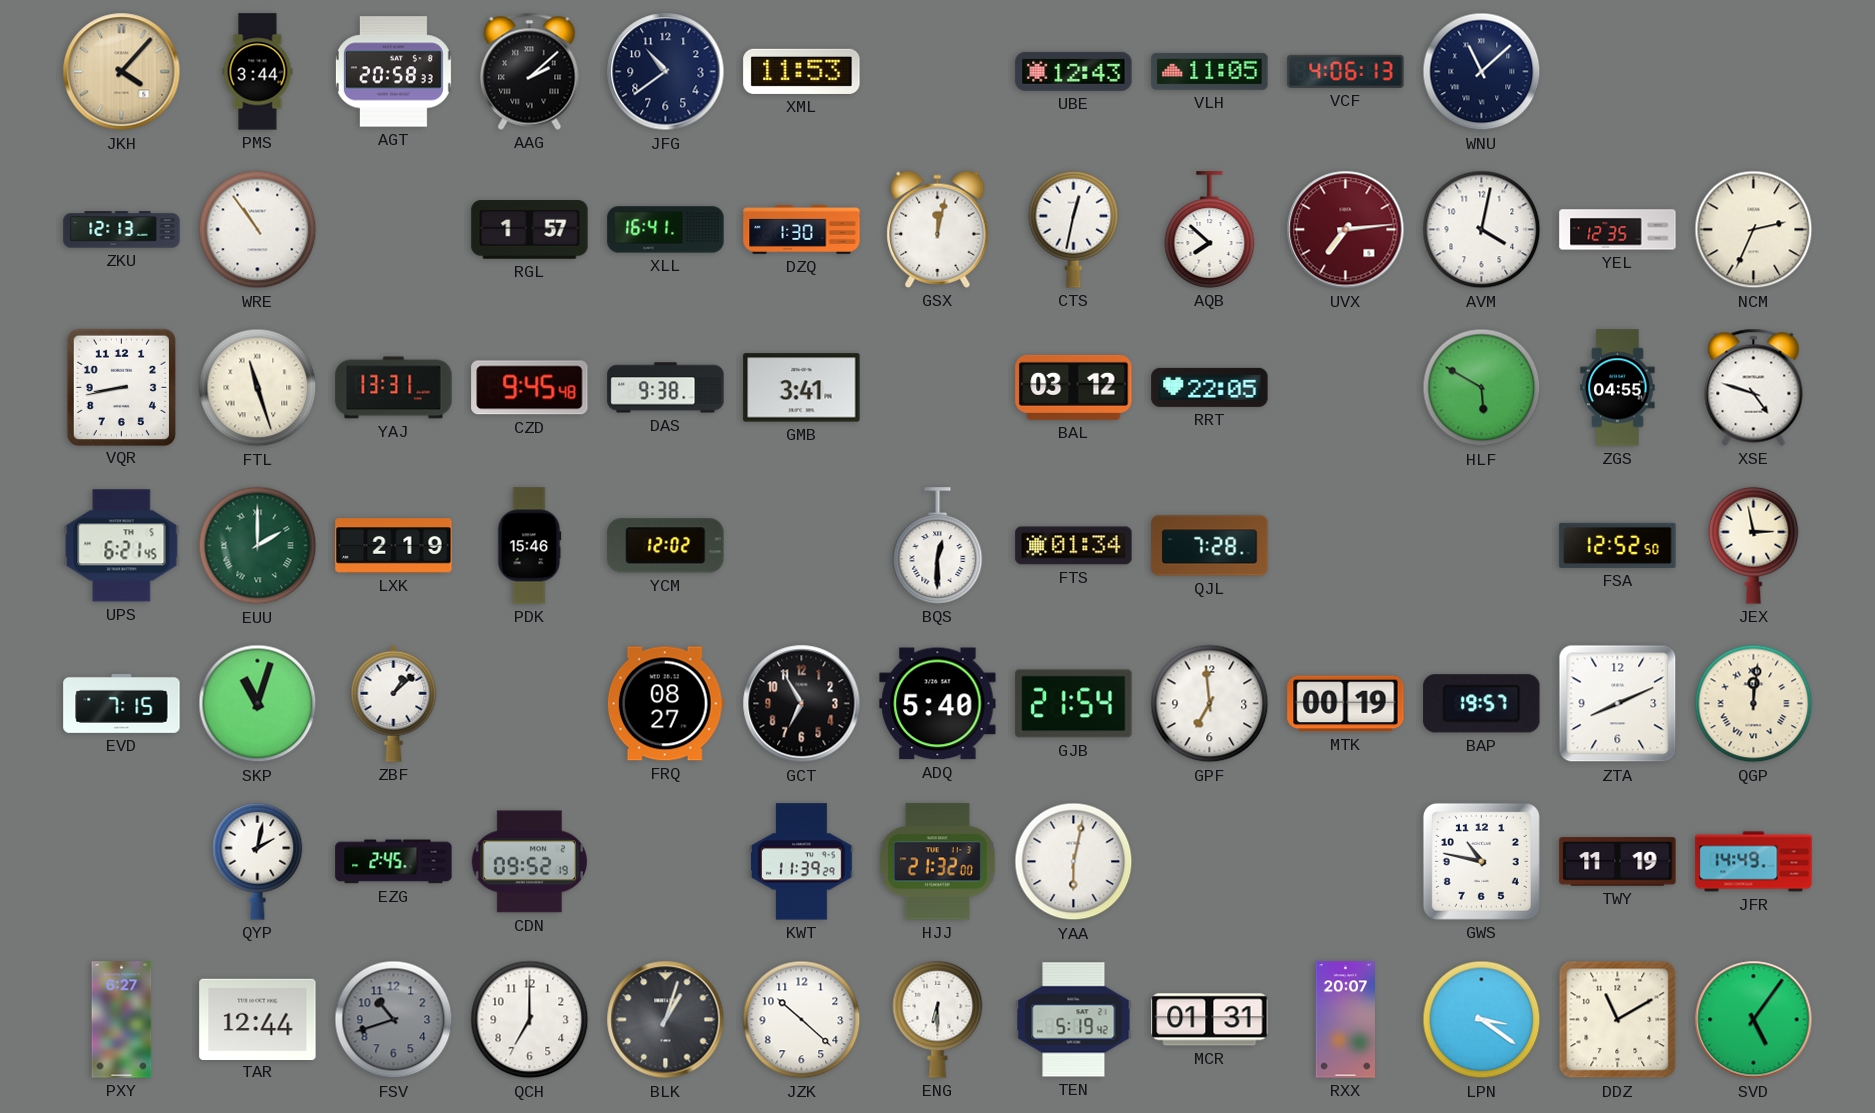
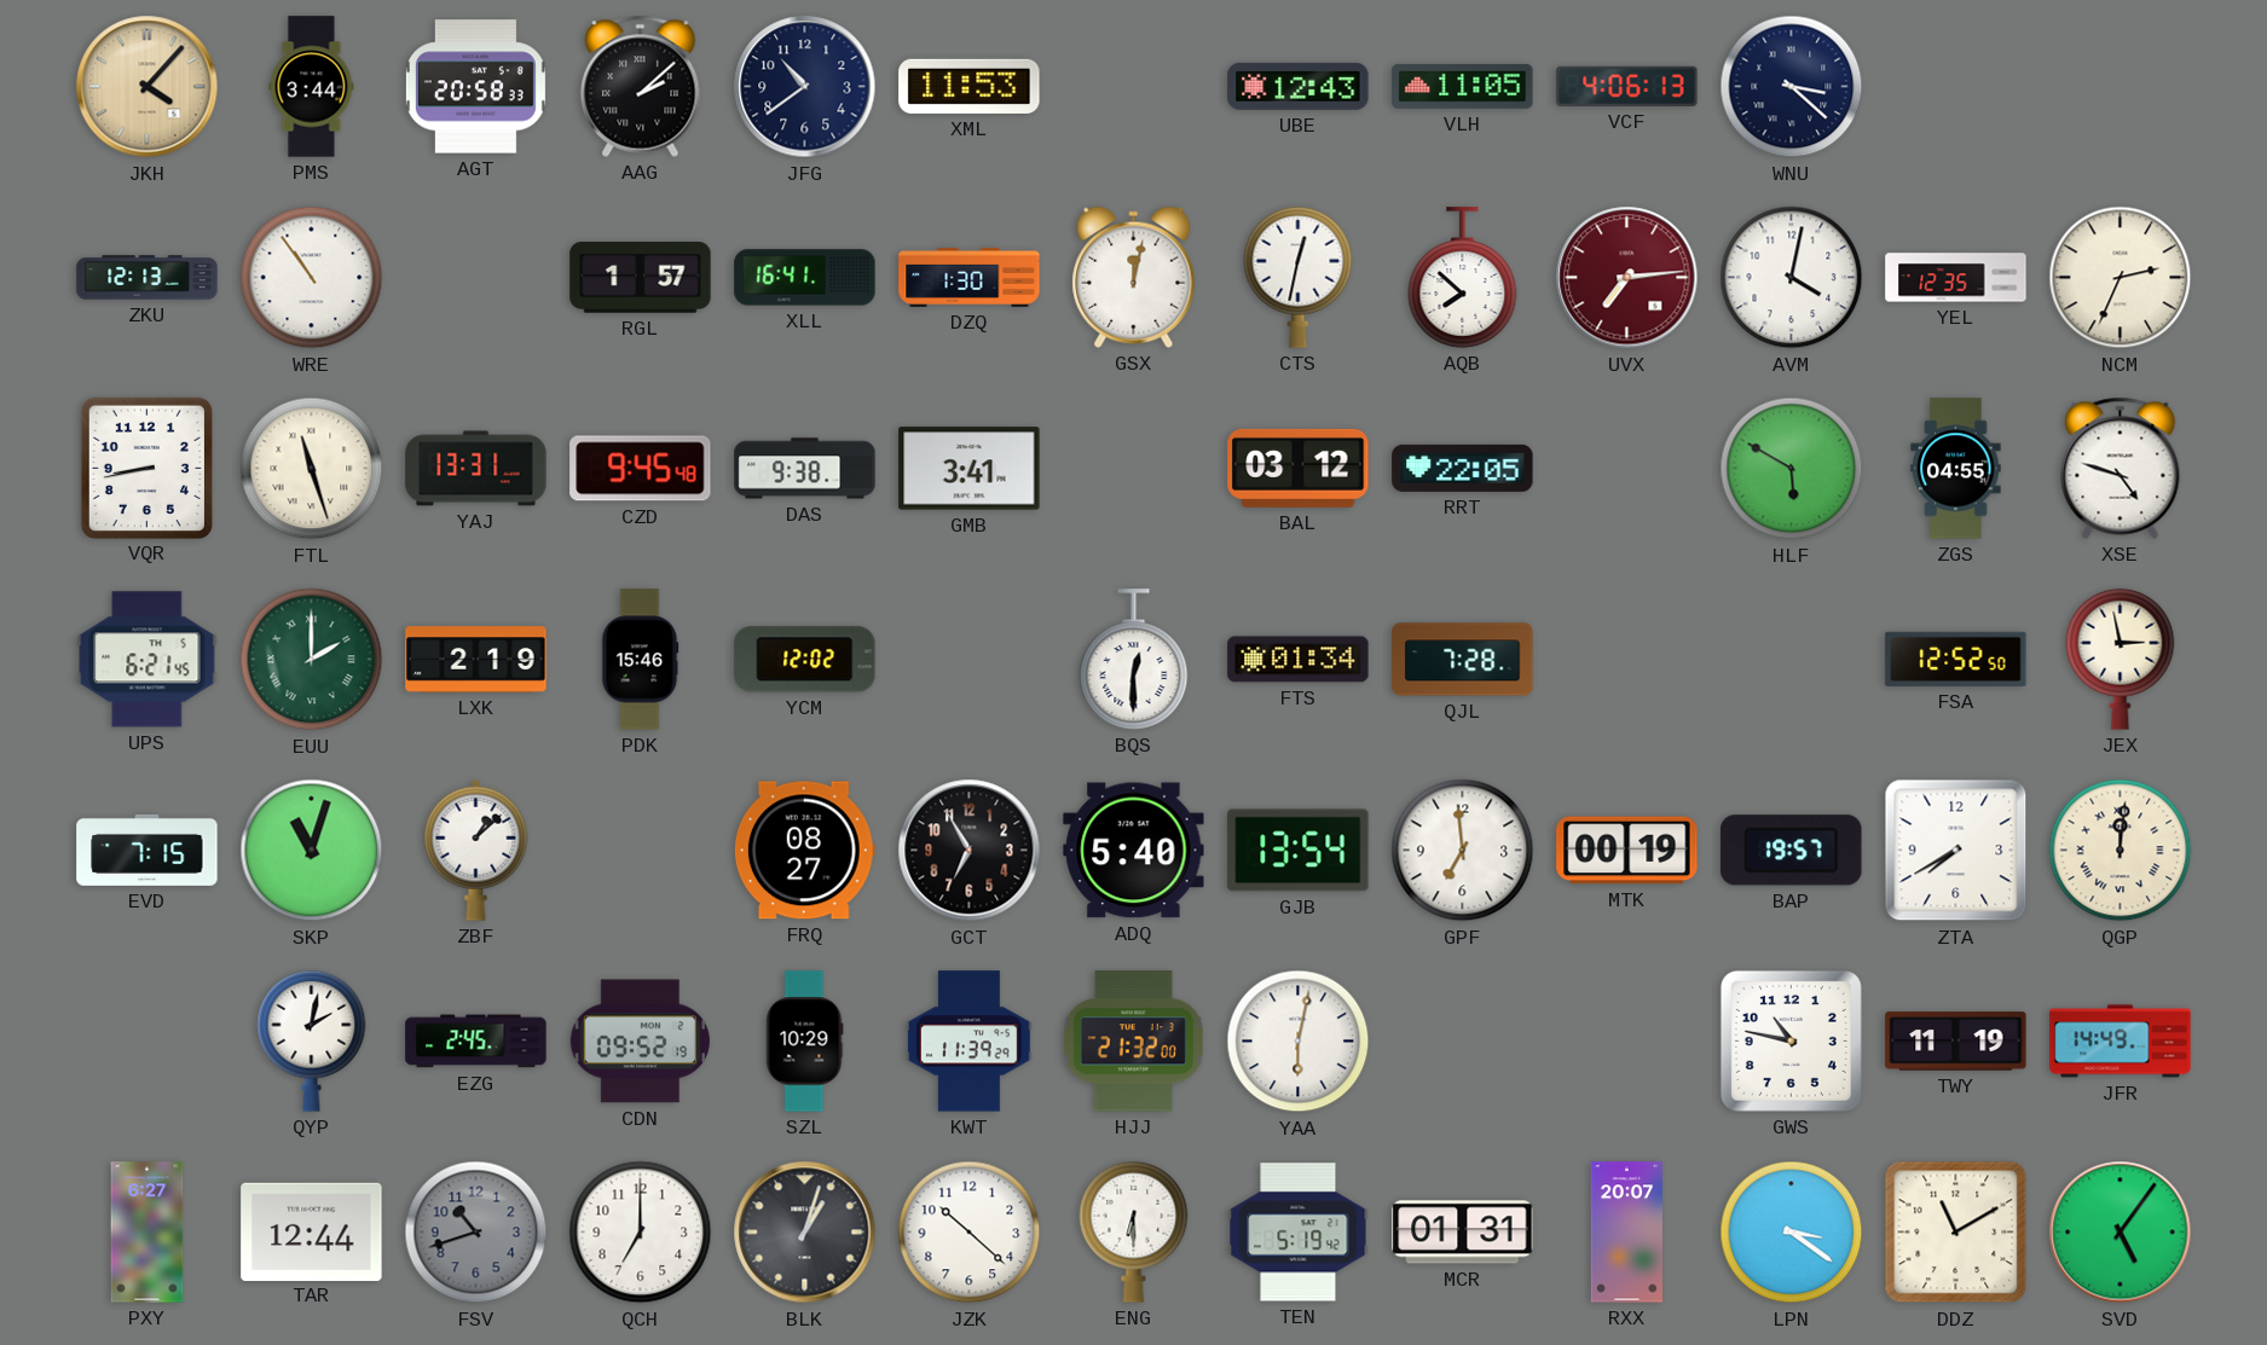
WNU: 11:08 -> 3:22
GJB: 21:54 -> 13:54
ZTA: 8:11 -> 7:40
SZL: none -> 10:29
